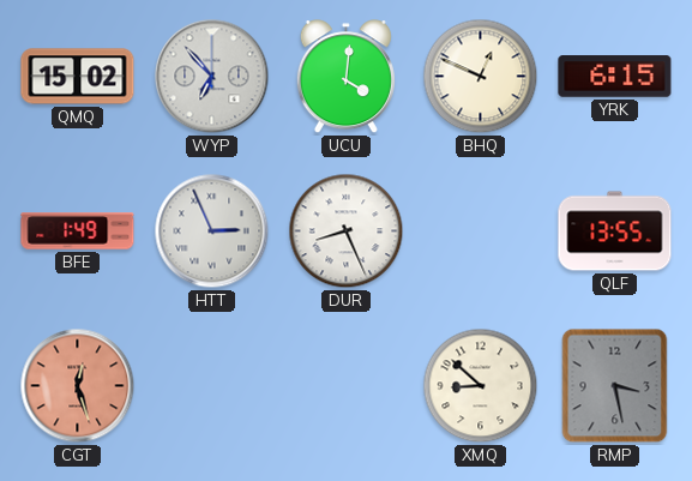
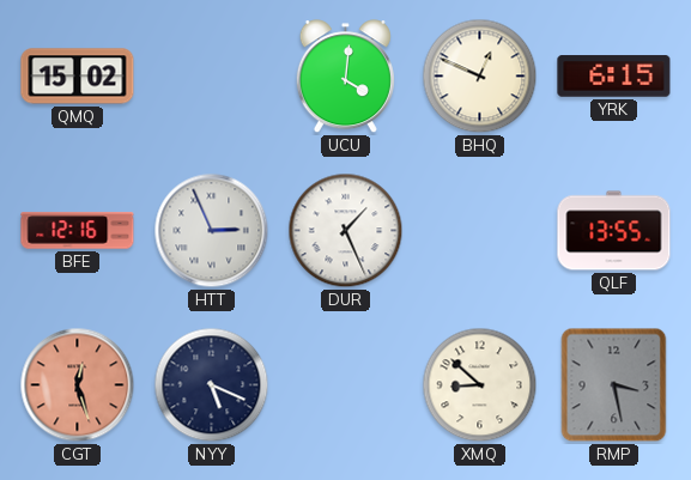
WYP: 6:53 -> none
BFE: 1:49 -> 12:16
DUR: 8:26 -> 1:26
NYY: none -> 5:19
